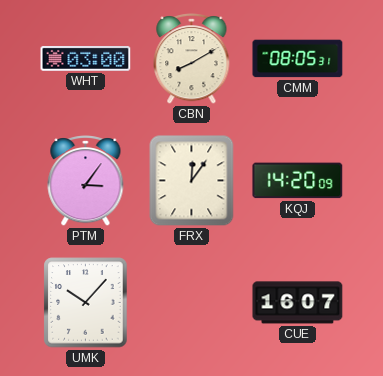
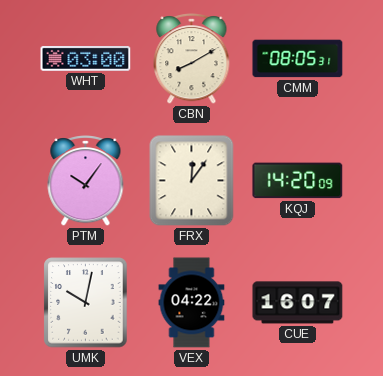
PTM: 3:06 -> 10:06
UMK: 10:07 -> 10:02
VEX: none -> 04:22
